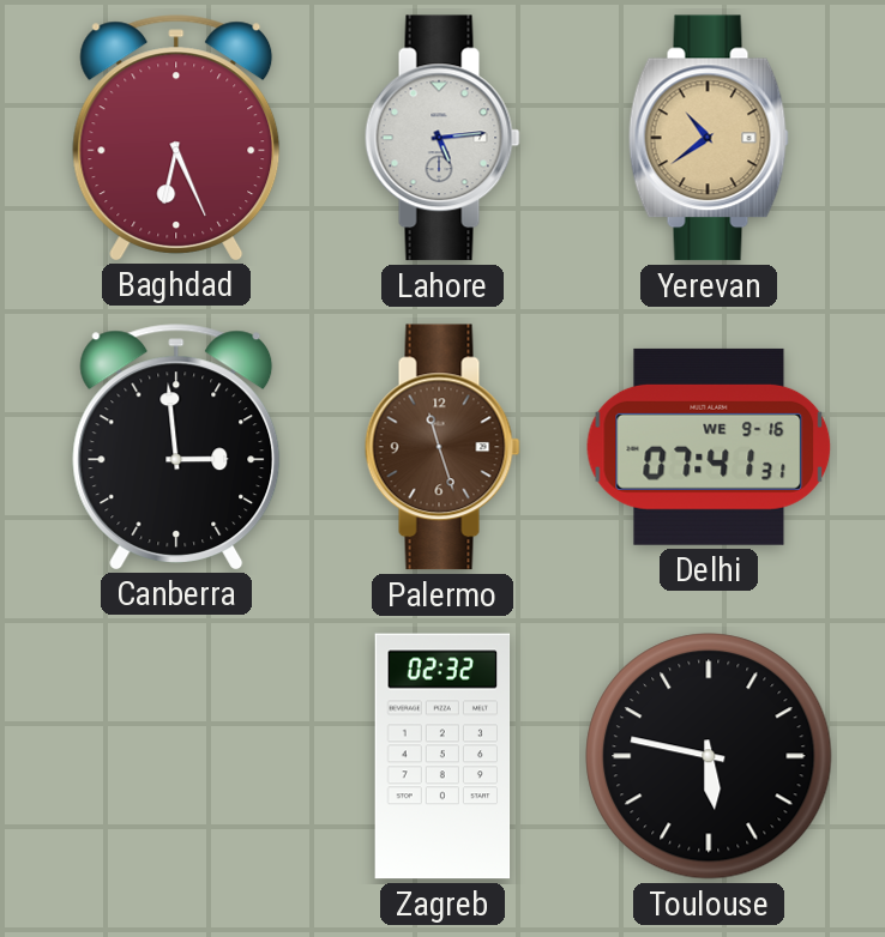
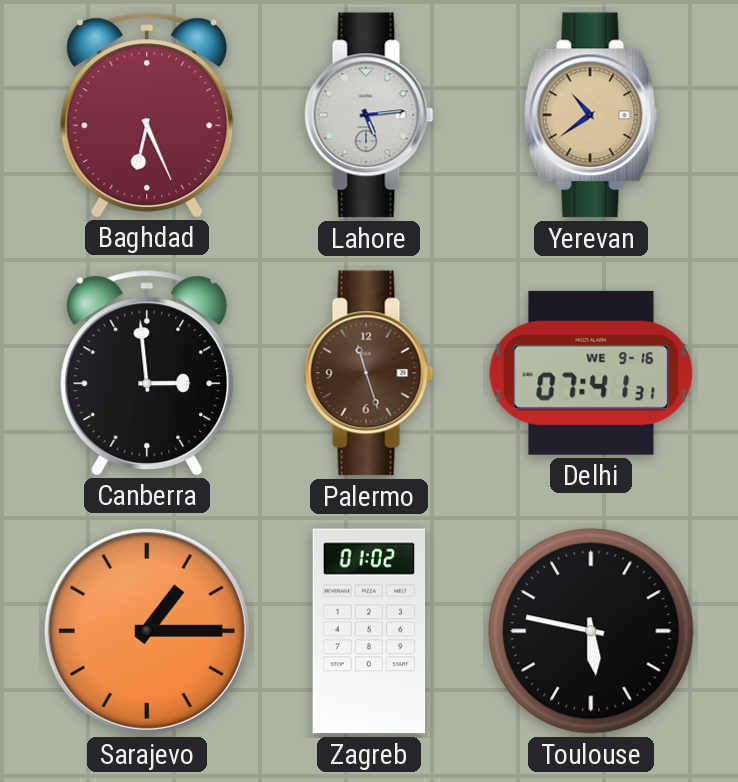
Sarajevo: none -> 1:15
Zagreb: 02:32 -> 01:02
